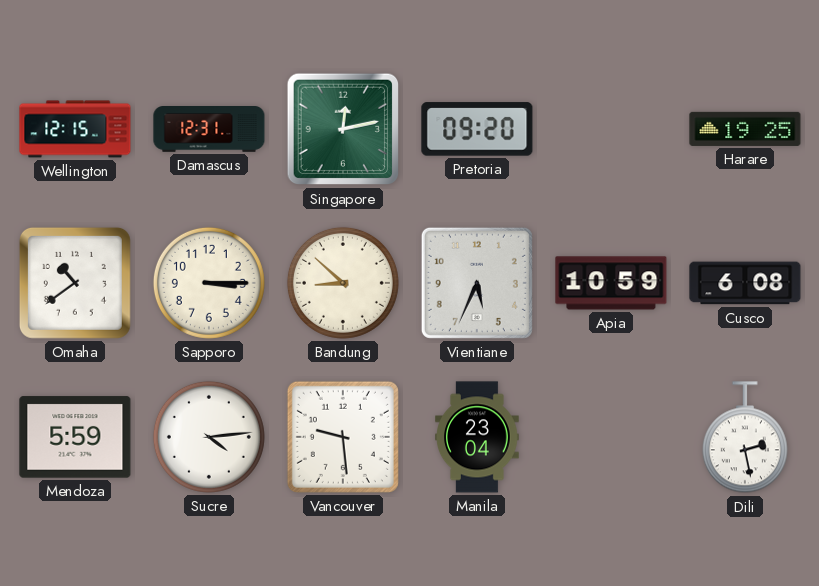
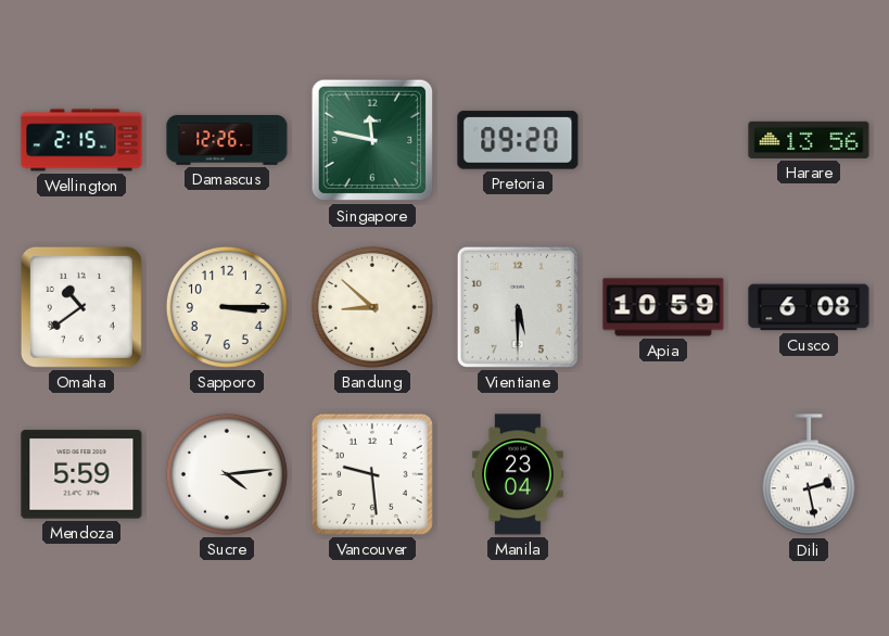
Wellington: 12:15 -> 2:15
Damascus: 12:31 -> 12:26
Singapore: 12:13 -> 11:47
Harare: 19:25 -> 13:56
Vientiane: 5:34 -> 5:30
